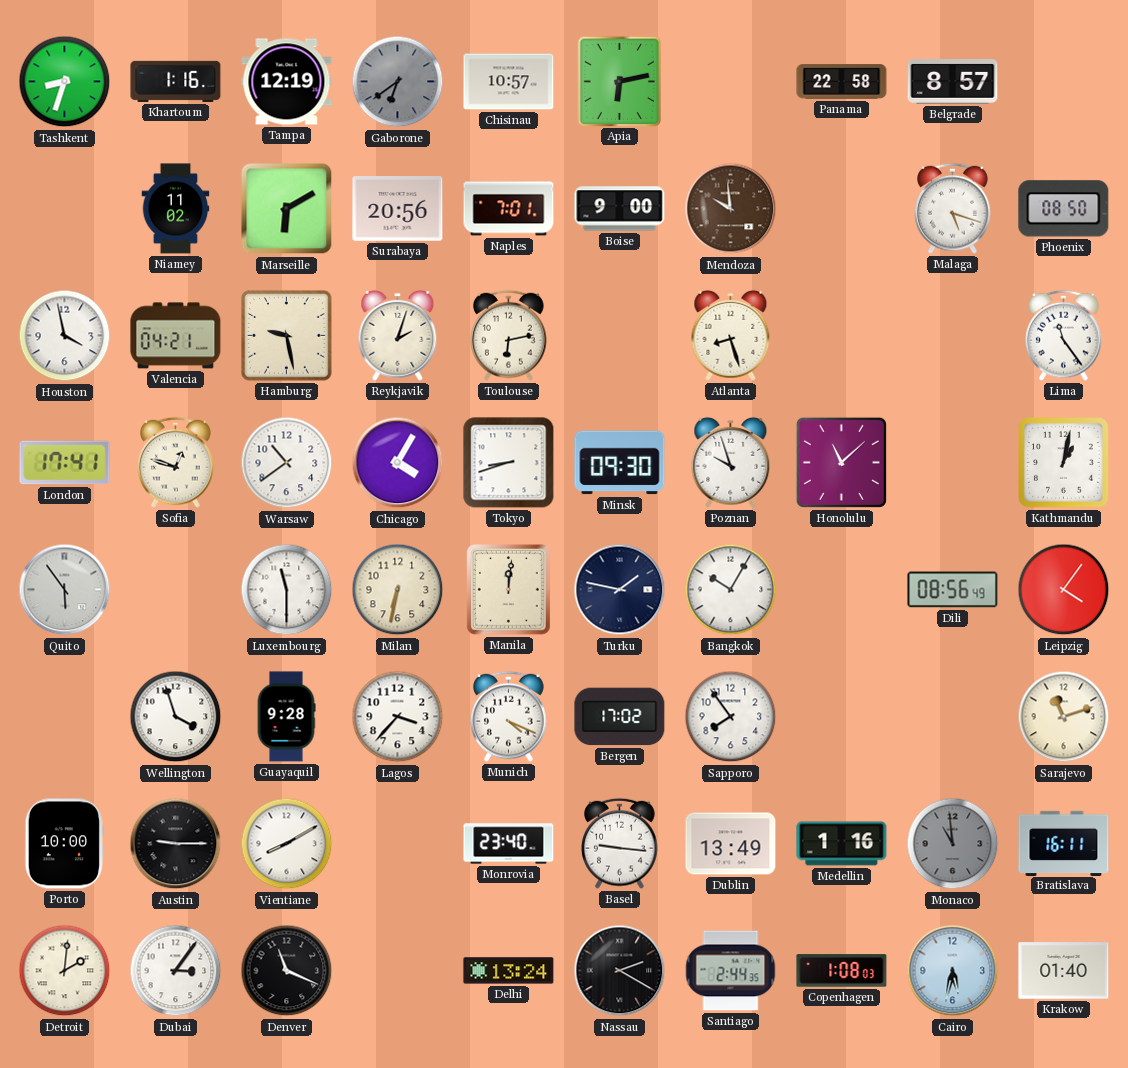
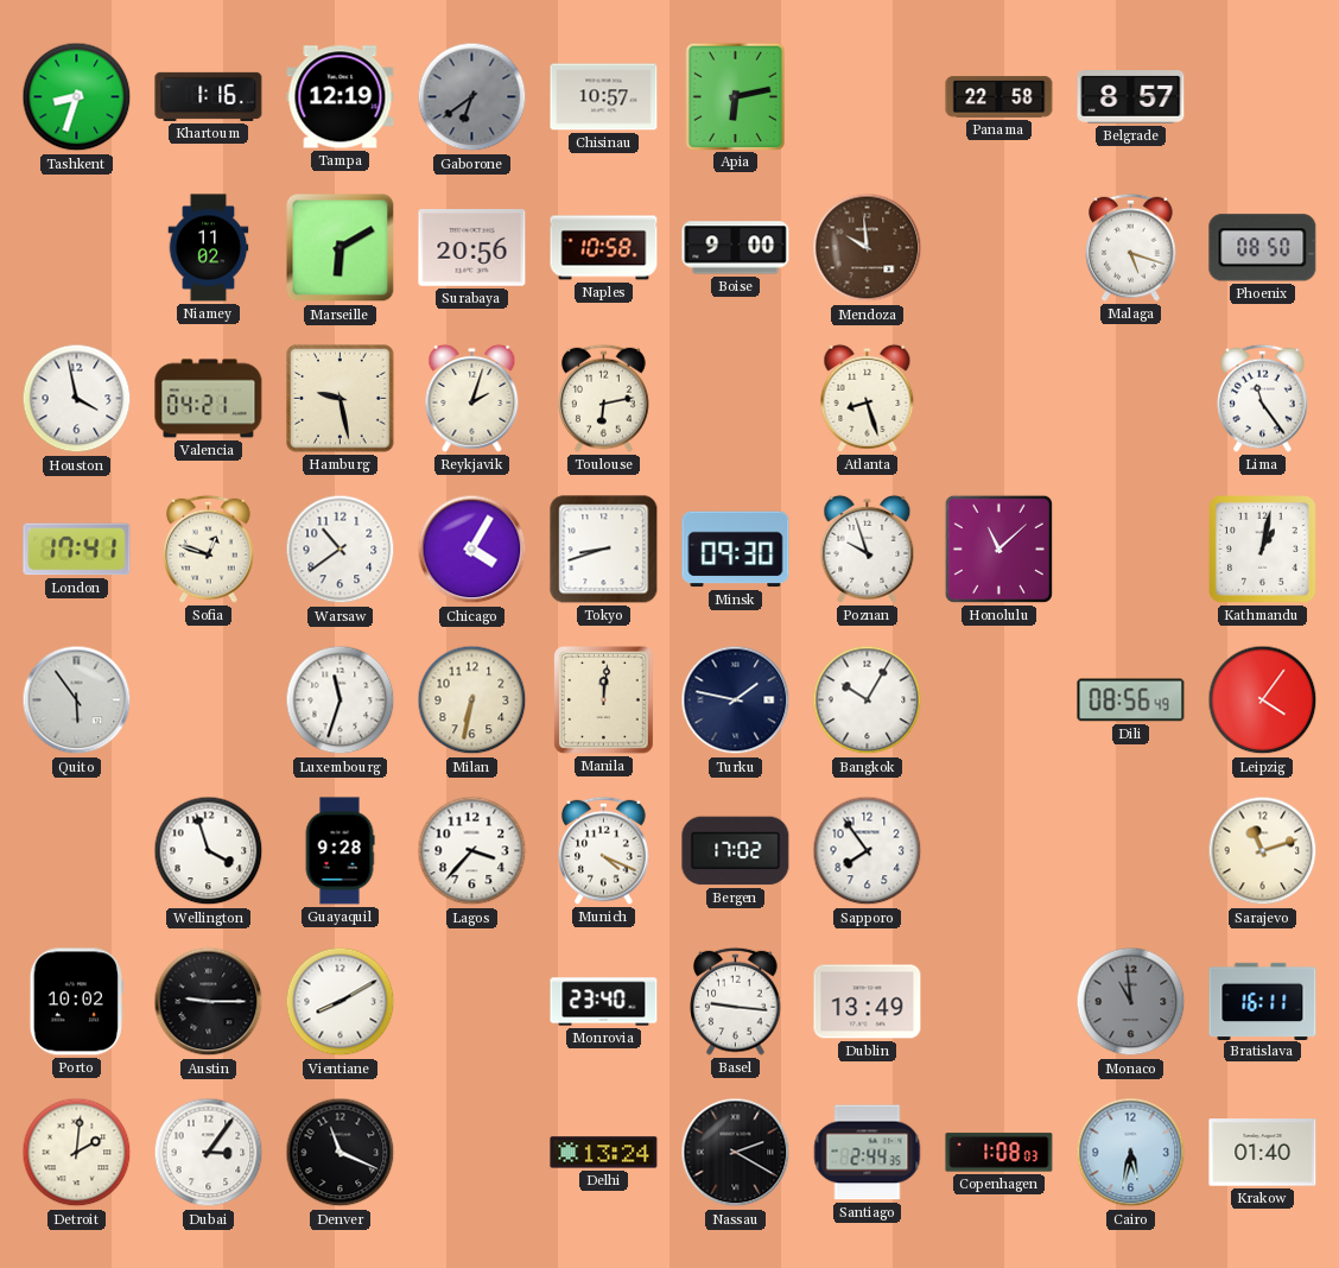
Naples: 7:01 -> 10:58
Luxembourg: 11:30 -> 11:33
Porto: 10:00 -> 10:02
Medellin: 1:16 -> none
